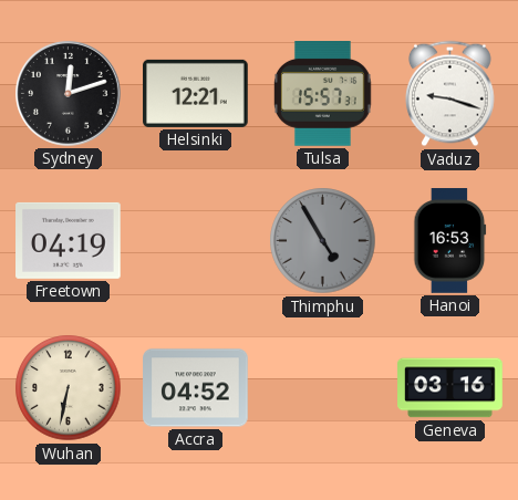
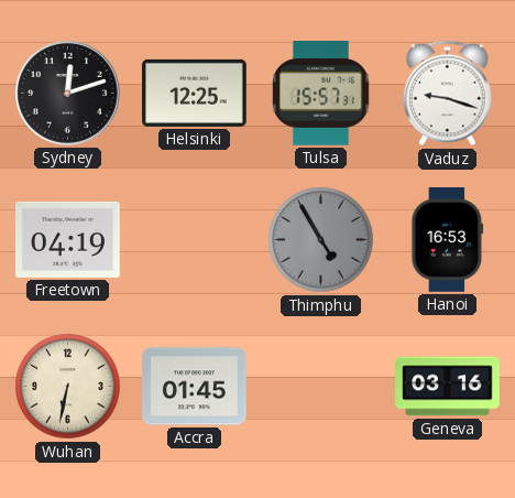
Helsinki: 12:21 -> 12:25
Accra: 04:52 -> 01:45
